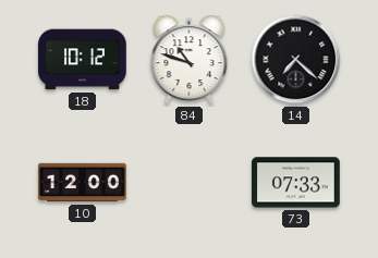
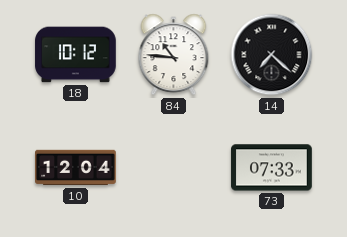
84: 10:48 -> 10:46
10: 12:00 -> 12:04
